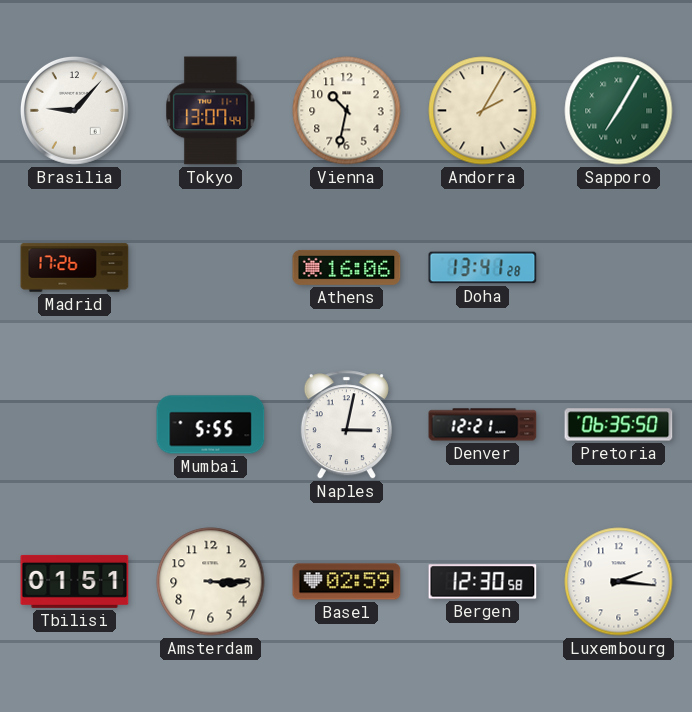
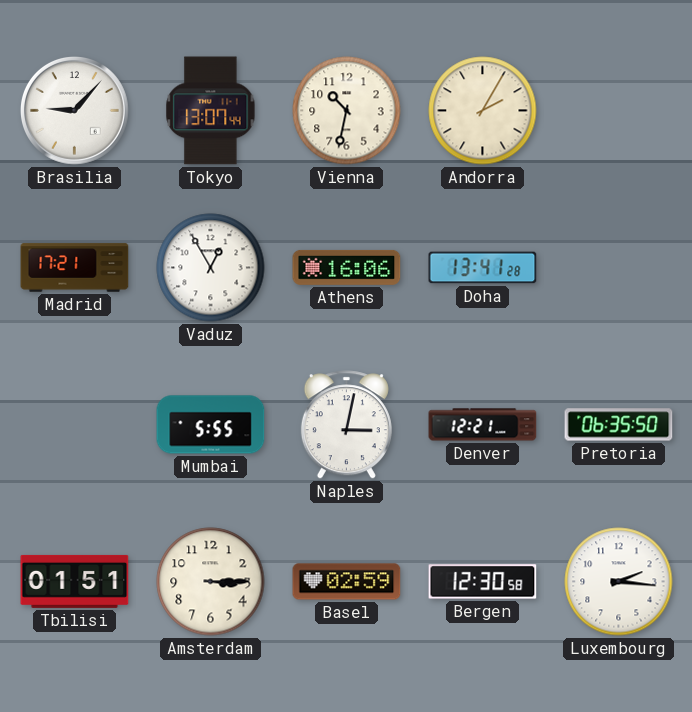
Sapporo: 7:05 -> none
Madrid: 17:26 -> 17:21
Vaduz: none -> 12:55
